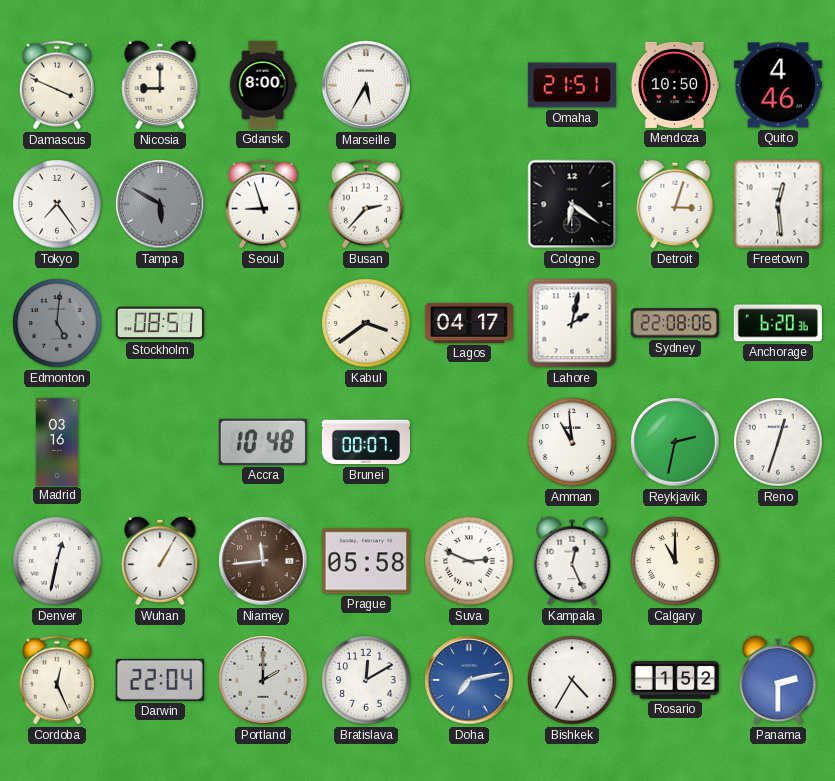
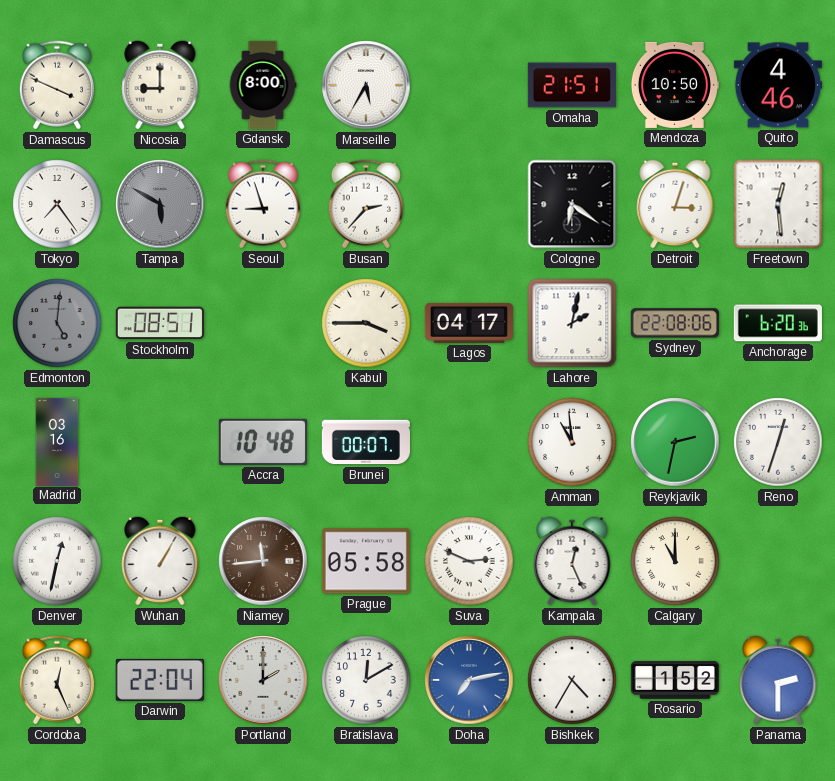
Kabul: 3:39 -> 3:45
